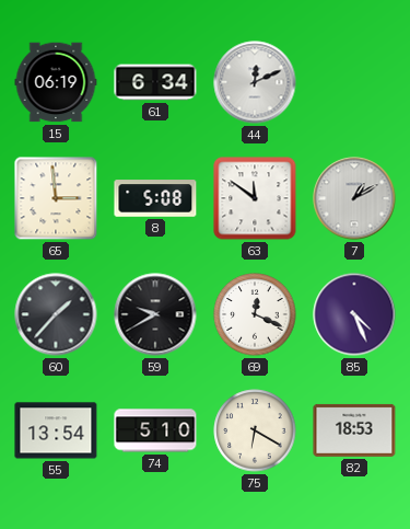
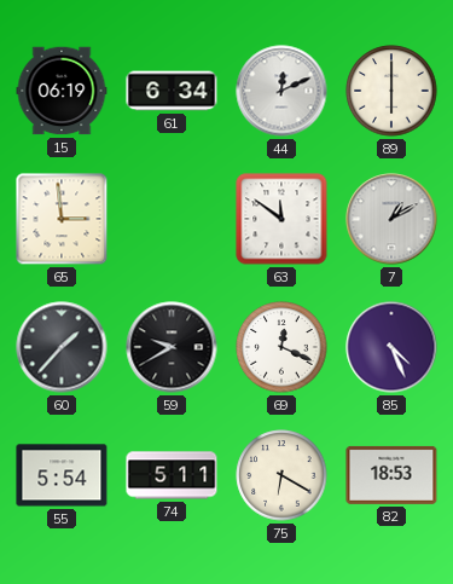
89: none -> 6:00
8: 5:08 -> none
55: 13:54 -> 5:54
74: 5:10 -> 5:11
